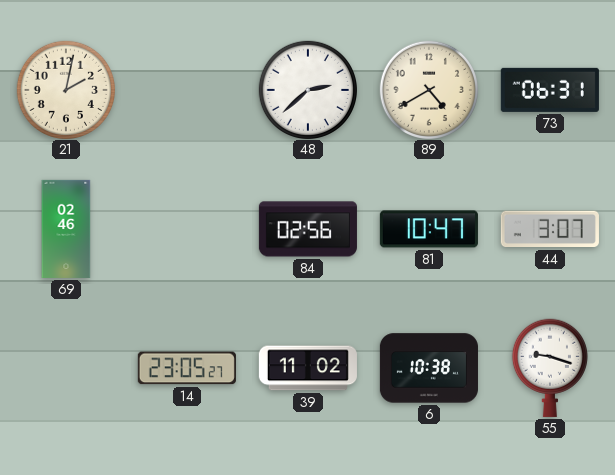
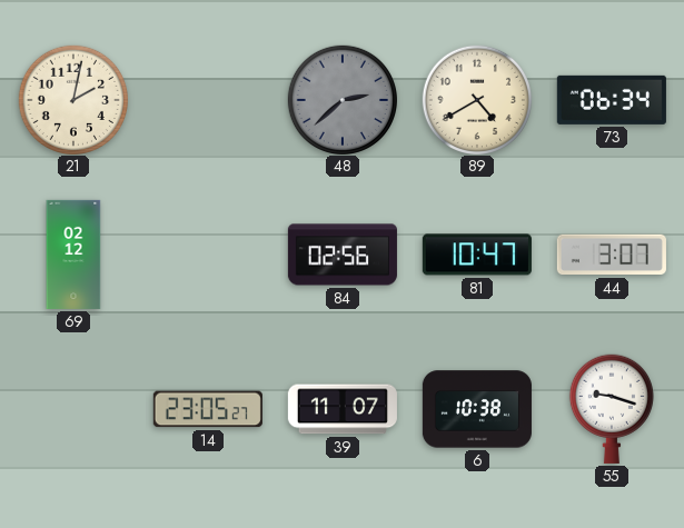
48 dial: white -> grey
73: 06:31 -> 06:34
69: 02:46 -> 02:12
39: 11:02 -> 11:07
